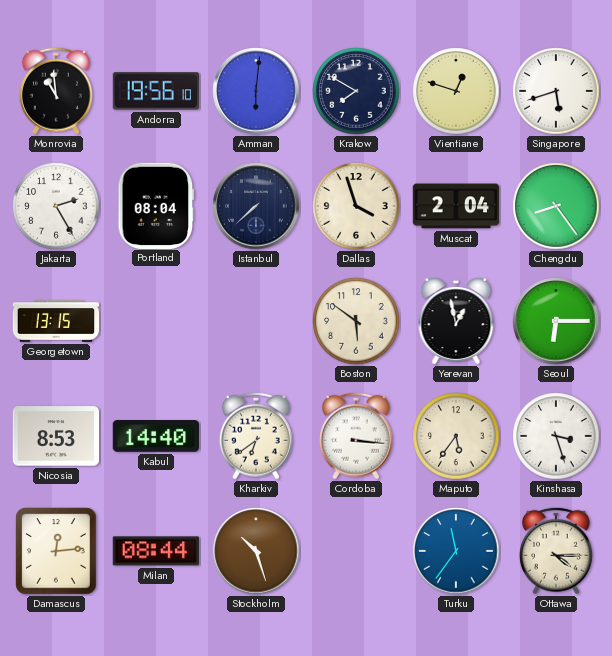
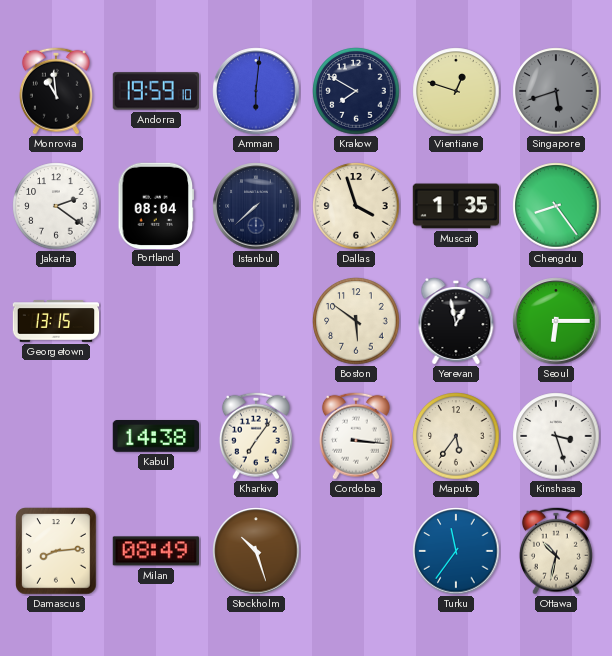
Andorra: 19:56 -> 19:59
Singapore dial: white -> grey
Jakarta: 2:25 -> 2:21
Muscat: 2:04 -> 1:35
Nicosia: 8:53 -> none
Kabul: 14:40 -> 14:38
Kharkiv: 6:39 -> 7:06
Damascus: 12:14 -> 8:14
Milan: 08:44 -> 08:49
Ottawa: 4:15 -> 10:32
